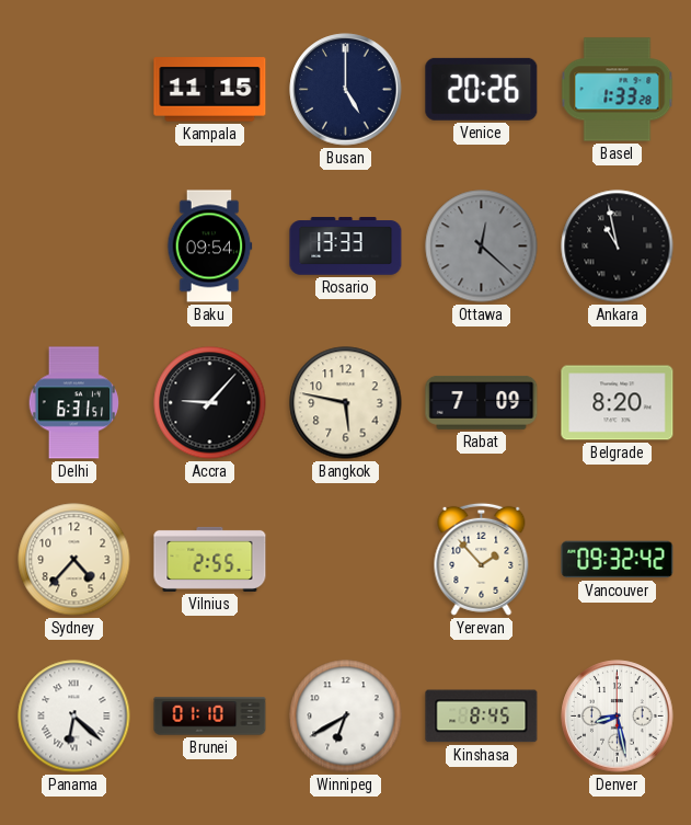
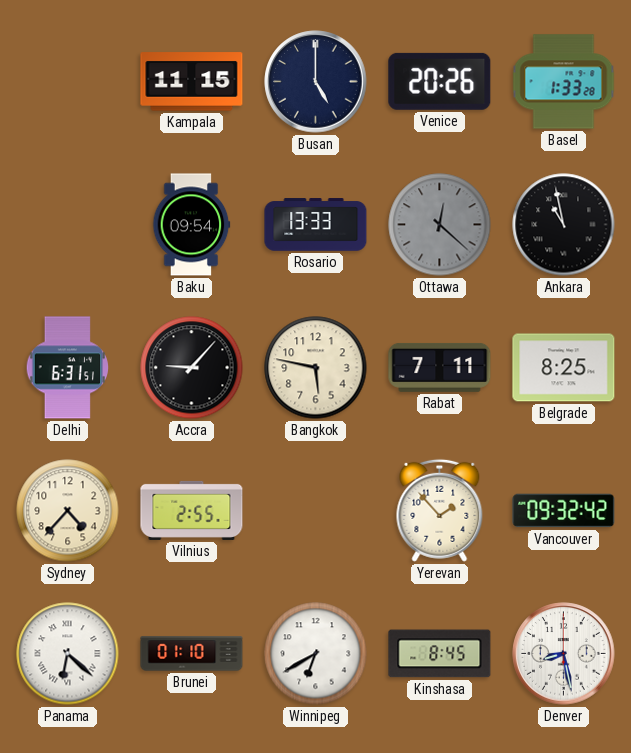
Rabat: 7:09 -> 7:11
Belgrade: 8:20 -> 8:25
